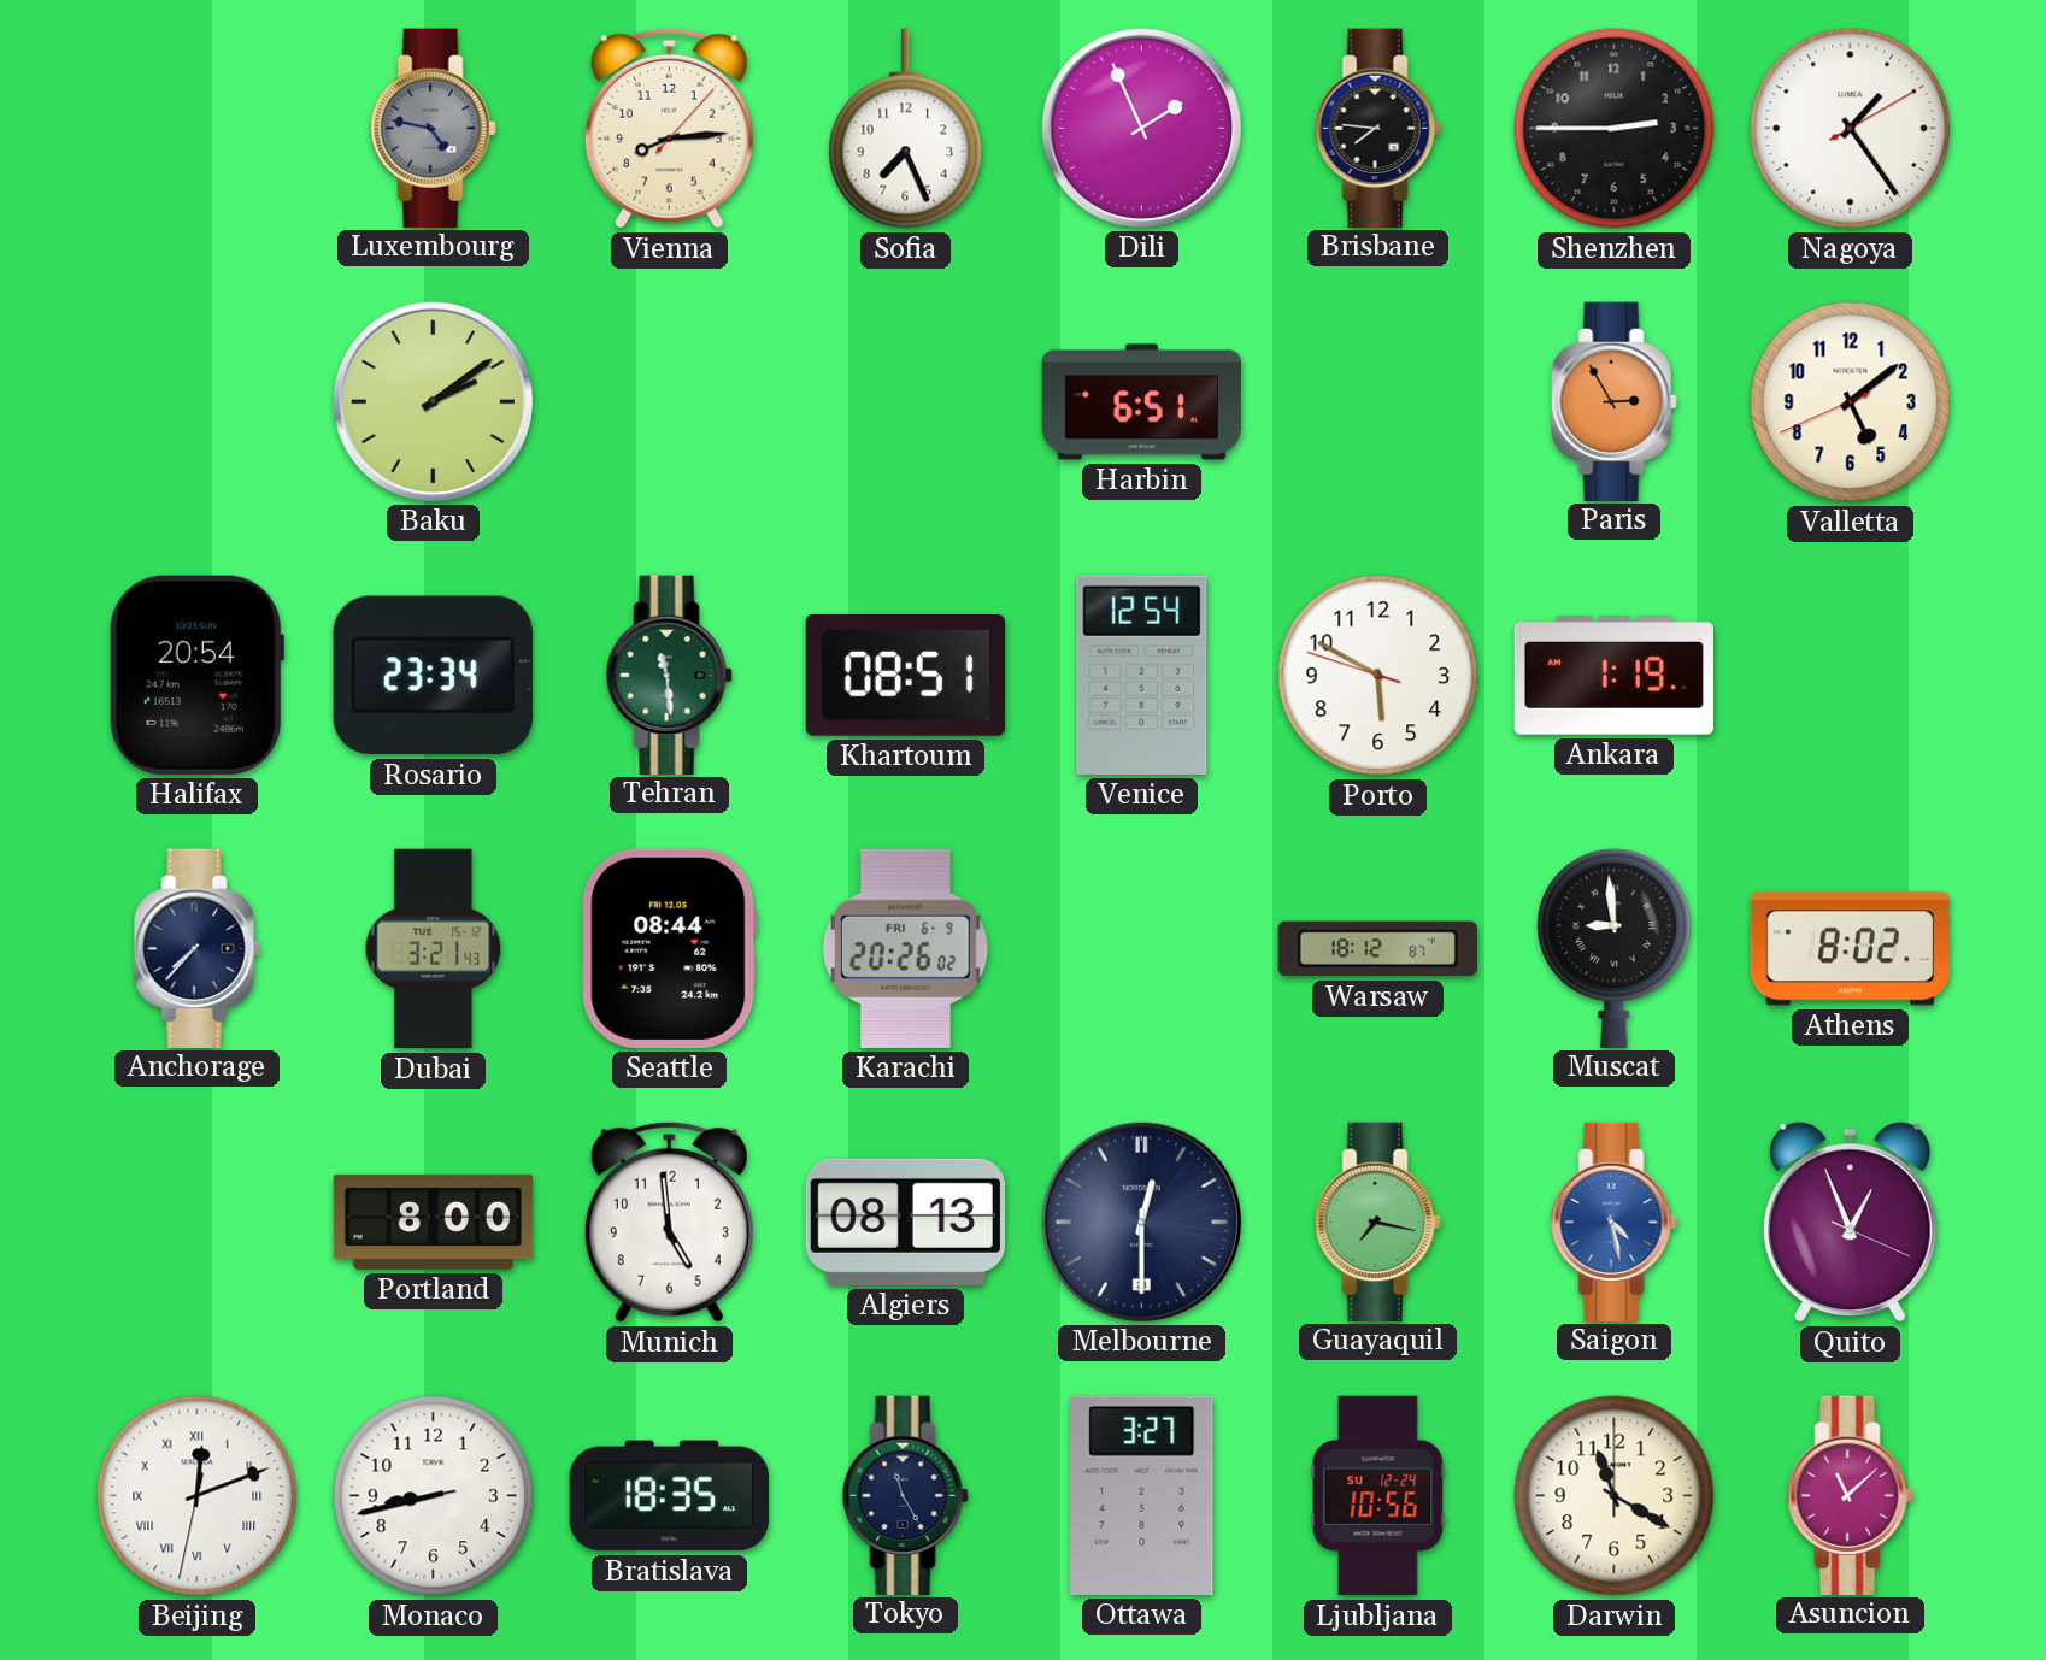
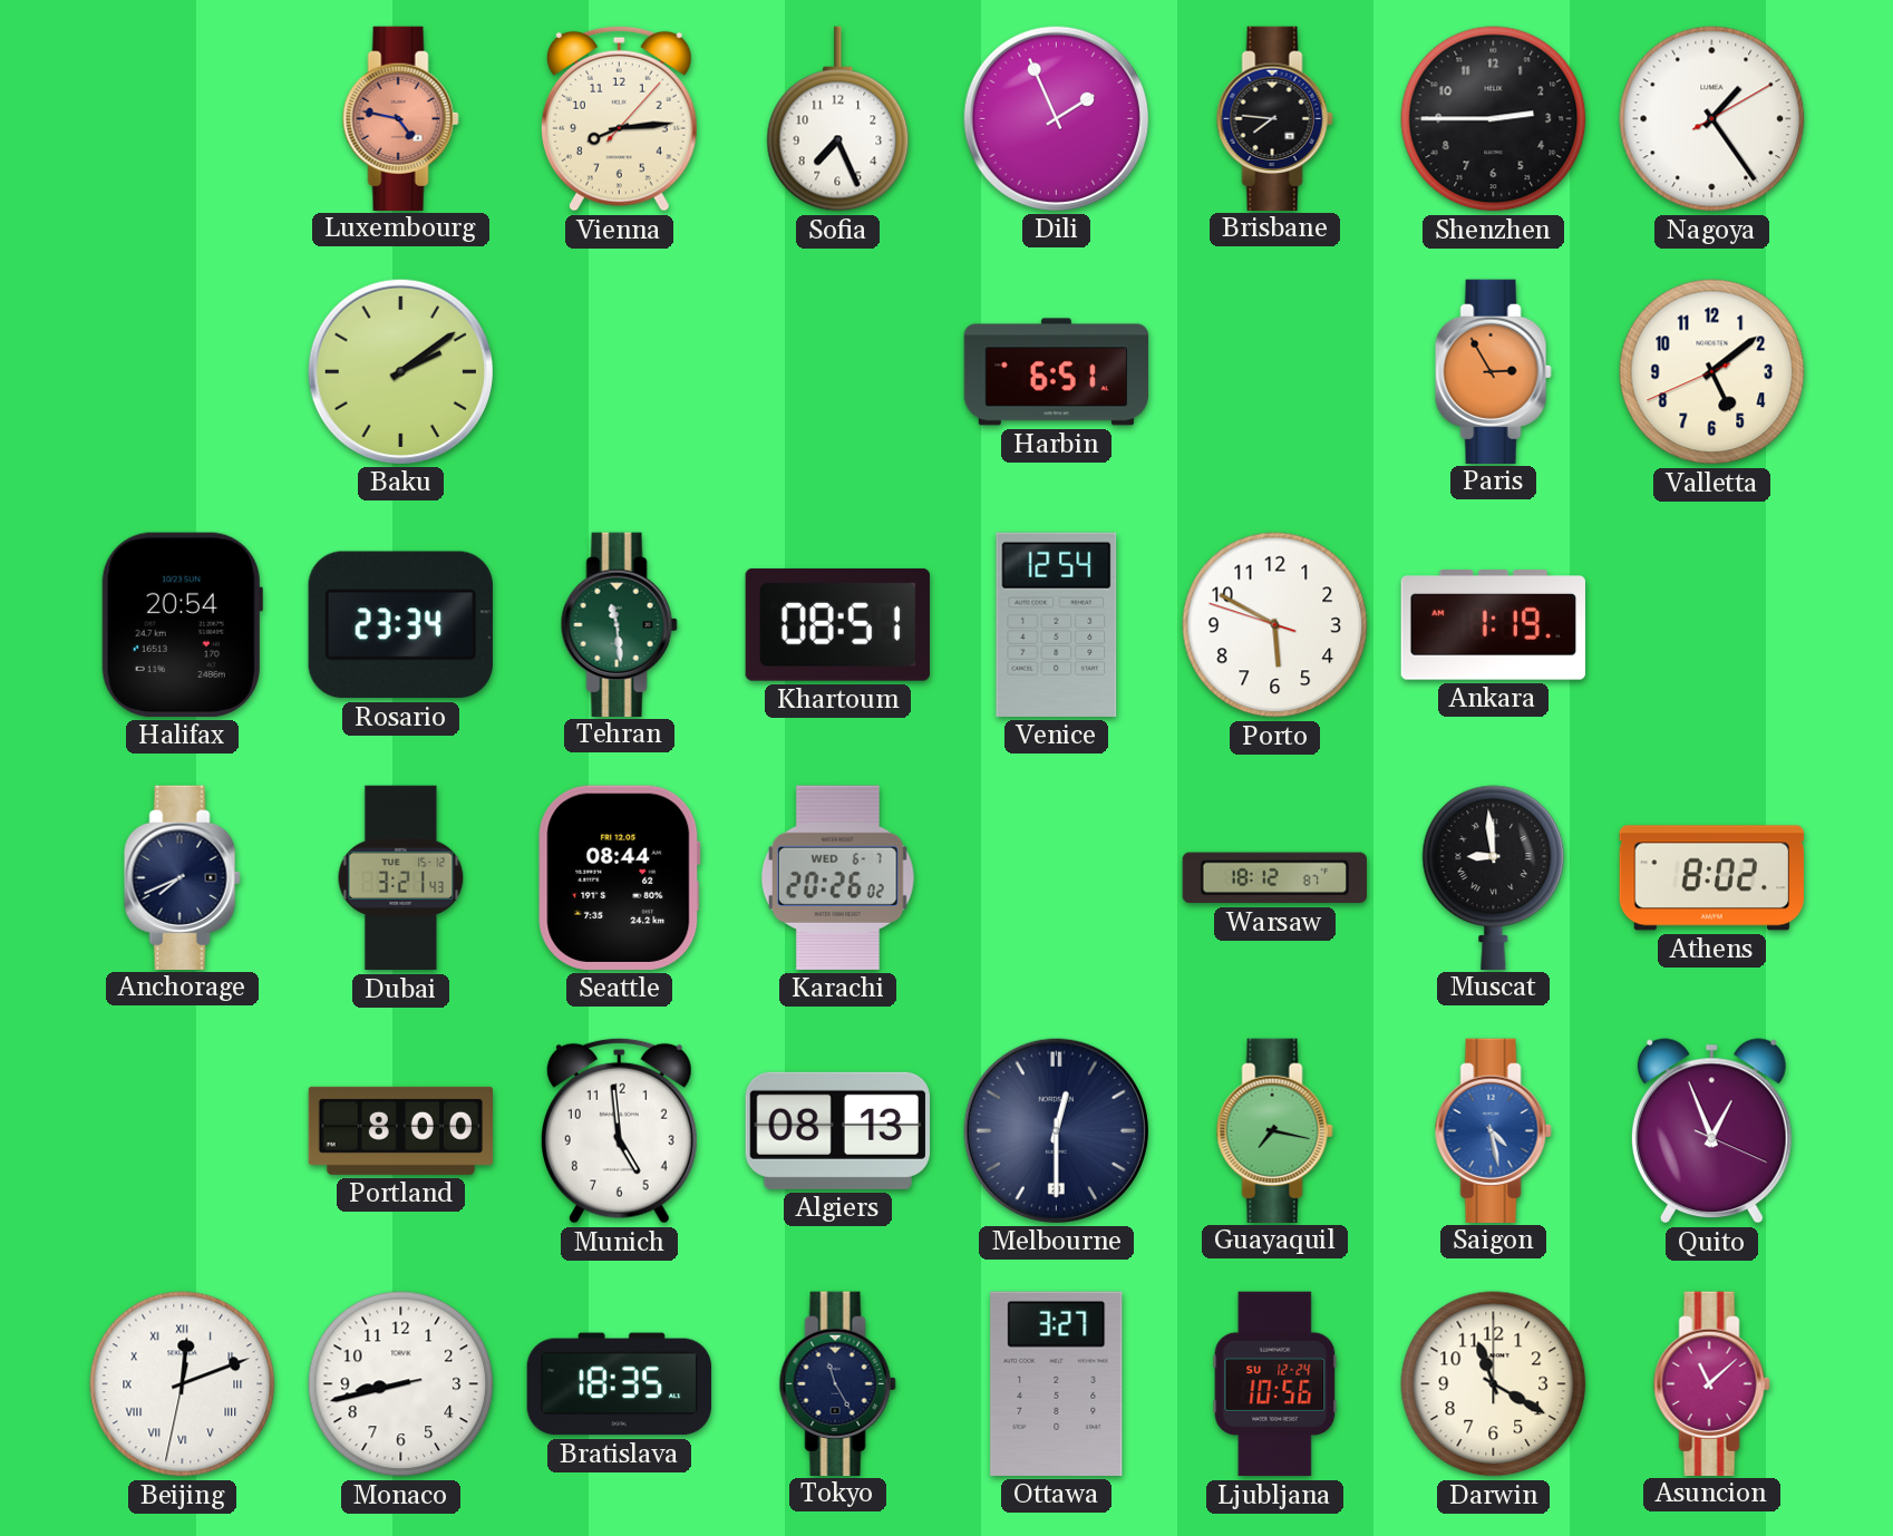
Luxembourg dial: grey -> salmon
Anchorage: 7:37 -> 7:41
Karachi date: FRI 6-9 -> WED 6-7
